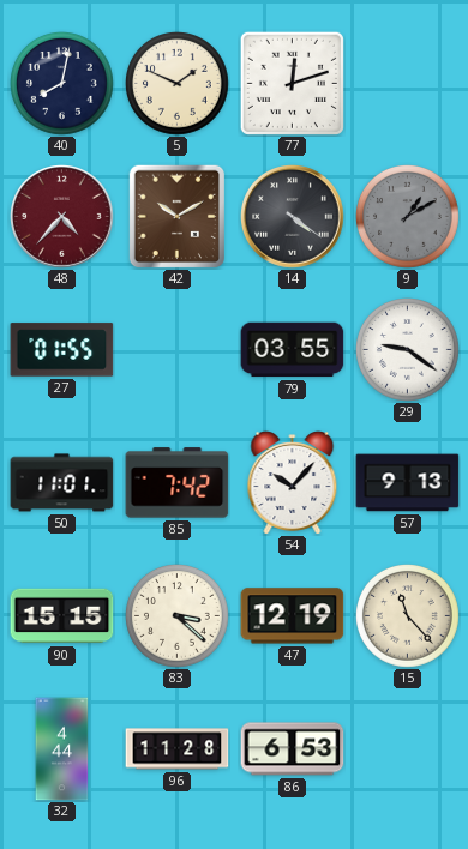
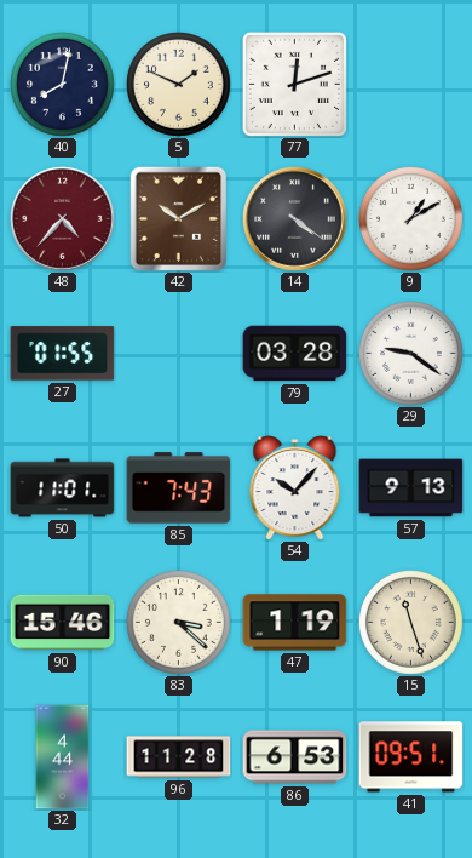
9 dial: grey -> white
79: 03:55 -> 03:28
85: 7:42 -> 7:43
90: 15:15 -> 15:46
47: 12:19 -> 1:19
15: 11:23 -> 11:27
41: none -> 09:51
